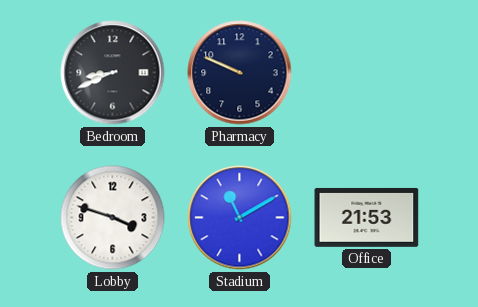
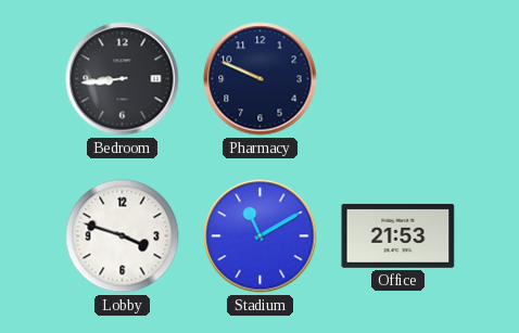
Bedroom: 8:41 -> 8:44
